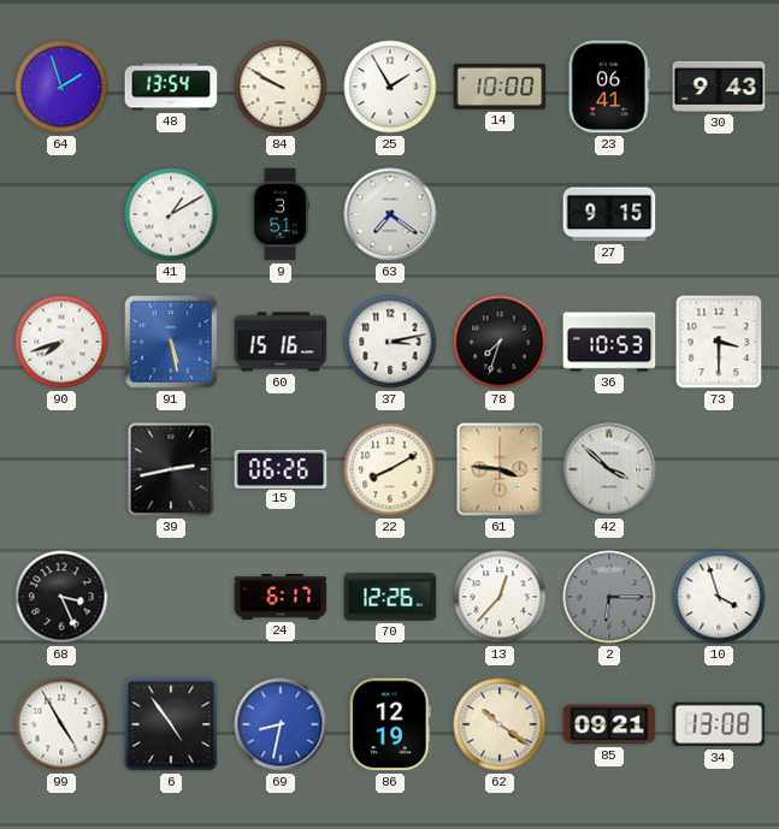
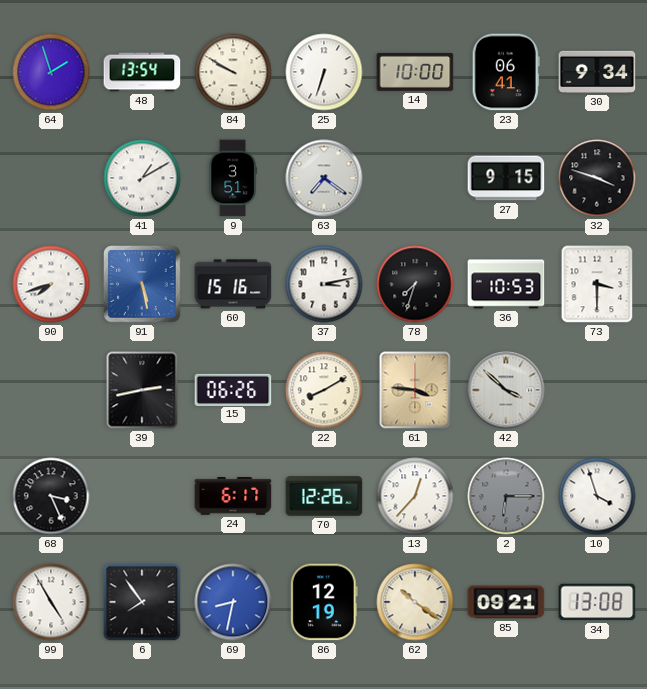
25: 1:55 -> 6:33
30: 9:43 -> 9:34
32: none -> 3:48
6: 4:54 -> 7:54
